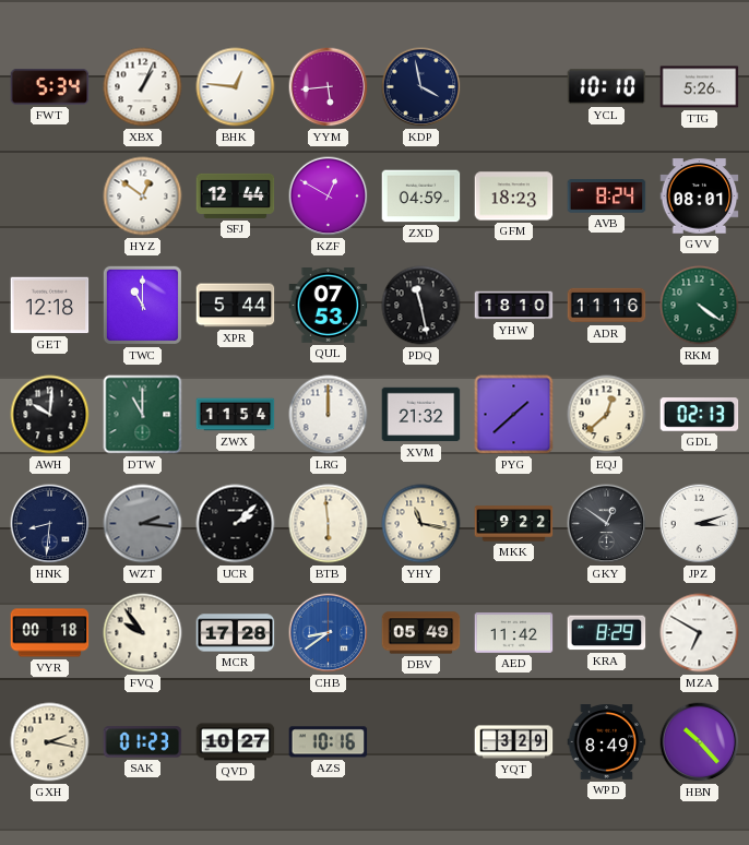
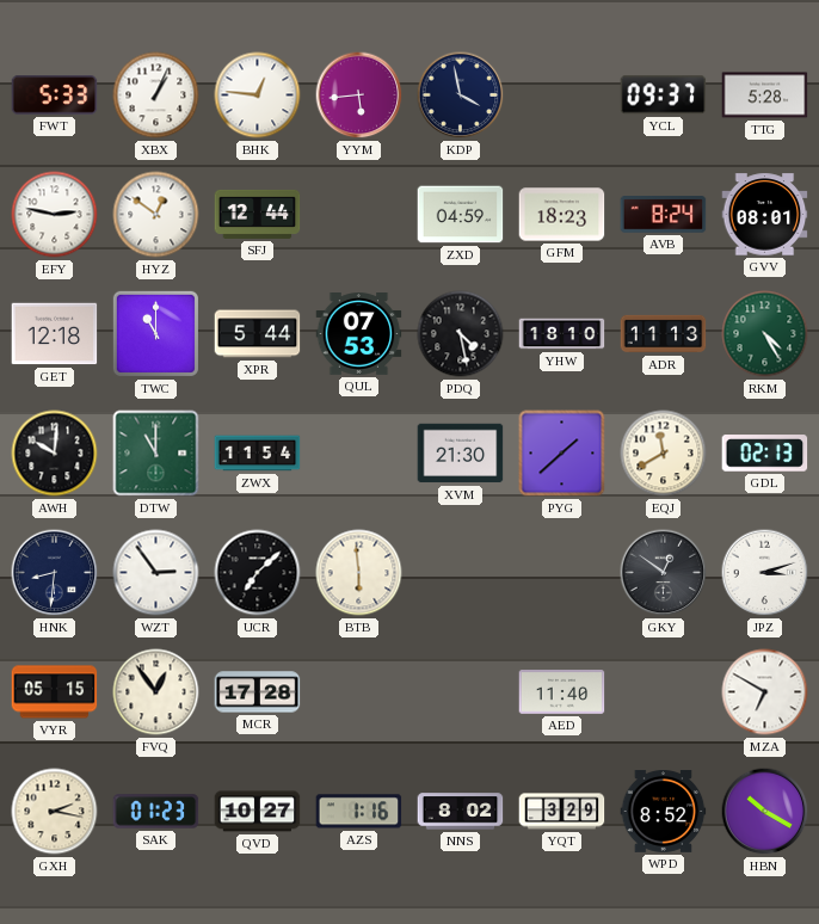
FWT: 5:34 -> 5:33
YCL: 10:10 -> 09:37
TTG: 5:26 -> 5:28
EFY: none -> 2:47
KZF: 12:50 -> none
PDQ: 11:28 -> 4:28
ADR: 11:16 -> 11:13
RKM: 4:21 -> 4:25
LRG: 12:00 -> none
XVM: 21:32 -> 21:30
EQJ: 12:38 -> 11:40
WZT: 2:16 -> 2:54
WZT dial: grey -> white
UCR: 2:08 -> 7:08
YHY: 11:17 -> none
MKK: 9:22 -> none
VYR: 00:18 -> 05:15
FVQ: 9:54 -> 12:54
CHB: 8:39 -> none
DBV: 05:49 -> none
AED: 11:42 -> 11:40
KRA: 8:29 -> none
AZS: 10:16 -> 1:16
NNS: none -> 8:02
WPD: 8:49 -> 8:52
HBN: 10:23 -> 10:20
